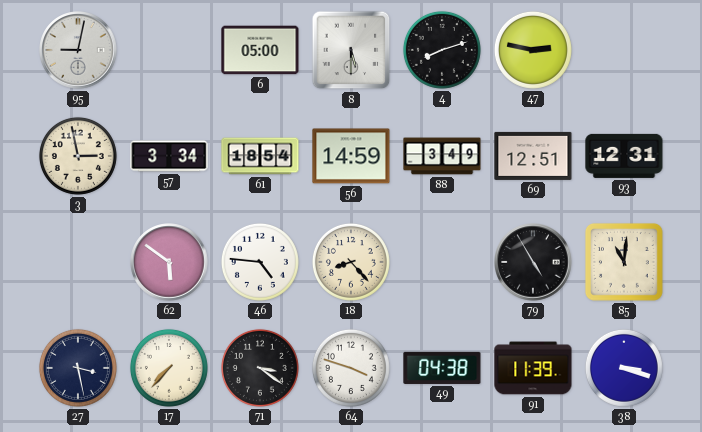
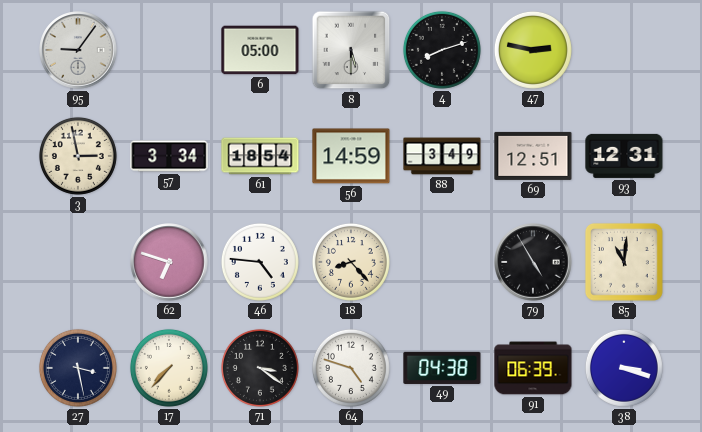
95: 9:02 -> 9:06
62: 5:51 -> 6:48
64: 3:48 -> 4:48
91: 11:39 -> 06:39
